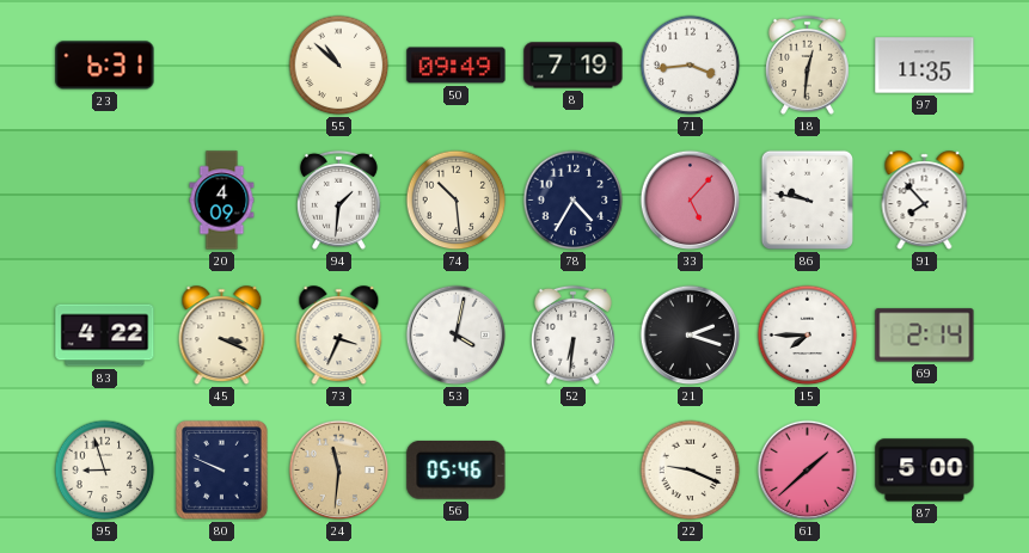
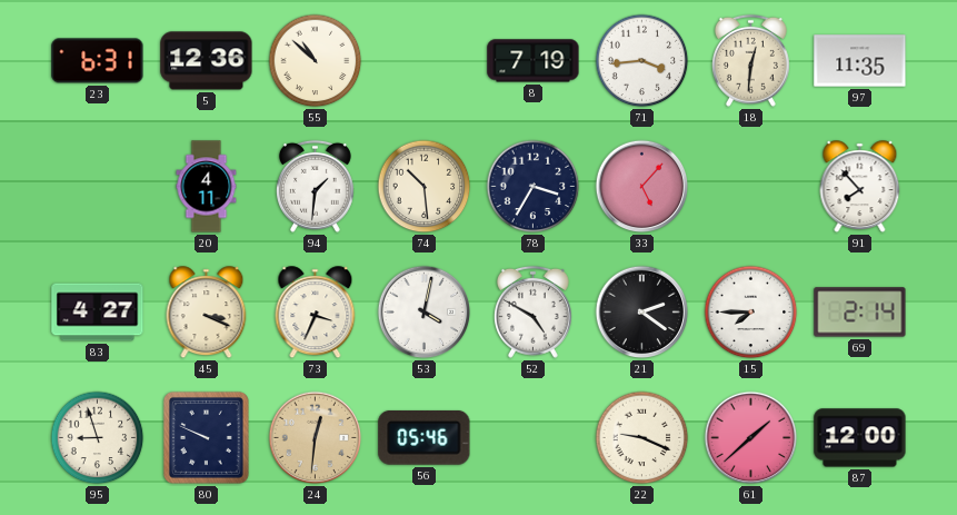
5: none -> 12:36
50: 09:49 -> none
20: 4:09 -> 4:11
78: 4:35 -> 3:35
86: 9:47 -> none
83: 4:22 -> 4:27
52: 6:31 -> 4:50
21: 2:18 -> 2:21
24: 11:31 -> 12:31
87: 5:00 -> 12:00
